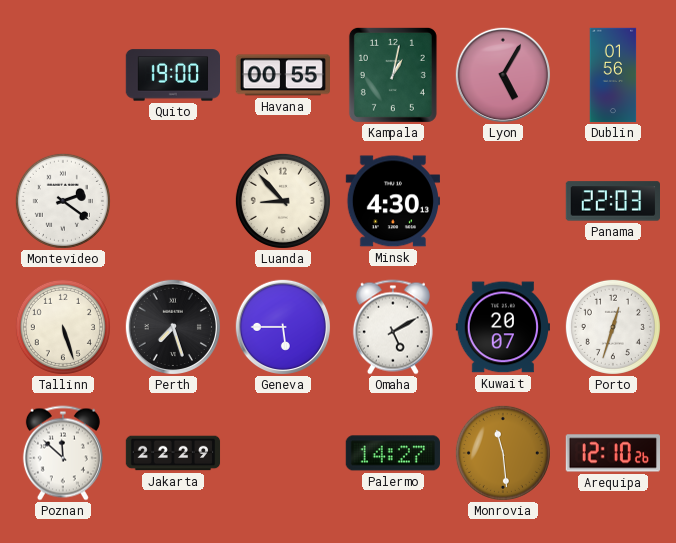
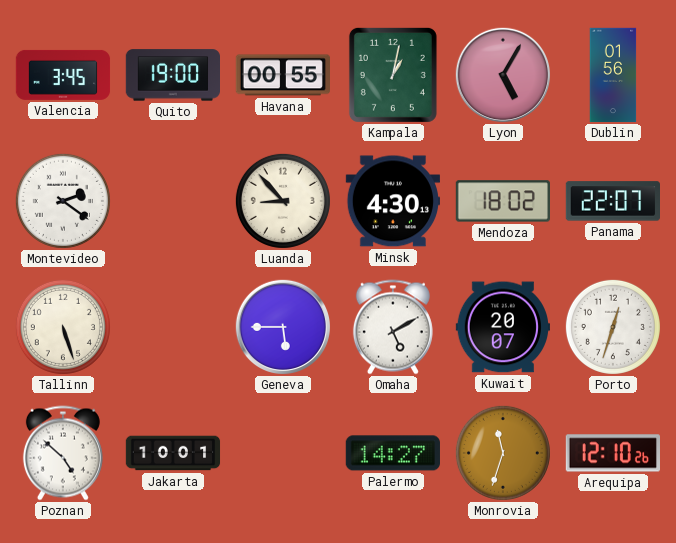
Valencia: none -> 3:45
Mendoza: none -> 18:02
Panama: 22:03 -> 22:07
Perth: 7:27 -> none
Poznan: 11:52 -> 4:52
Jakarta: 22:29 -> 10:01
Monrovia: 11:29 -> 11:33
